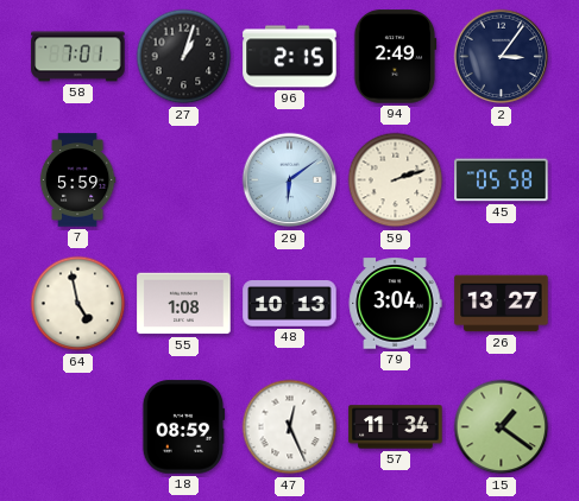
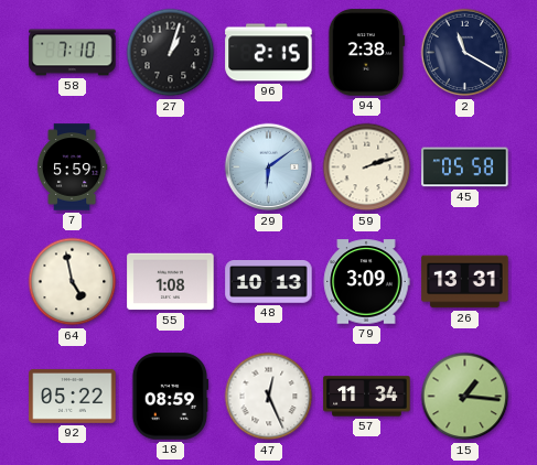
58: 7:01 -> 7:10
94: 2:49 -> 2:38
2: 3:06 -> 11:20
79: 3:04 -> 3:09
26: 13:27 -> 13:31
92: none -> 05:22
15: 1:21 -> 1:16
